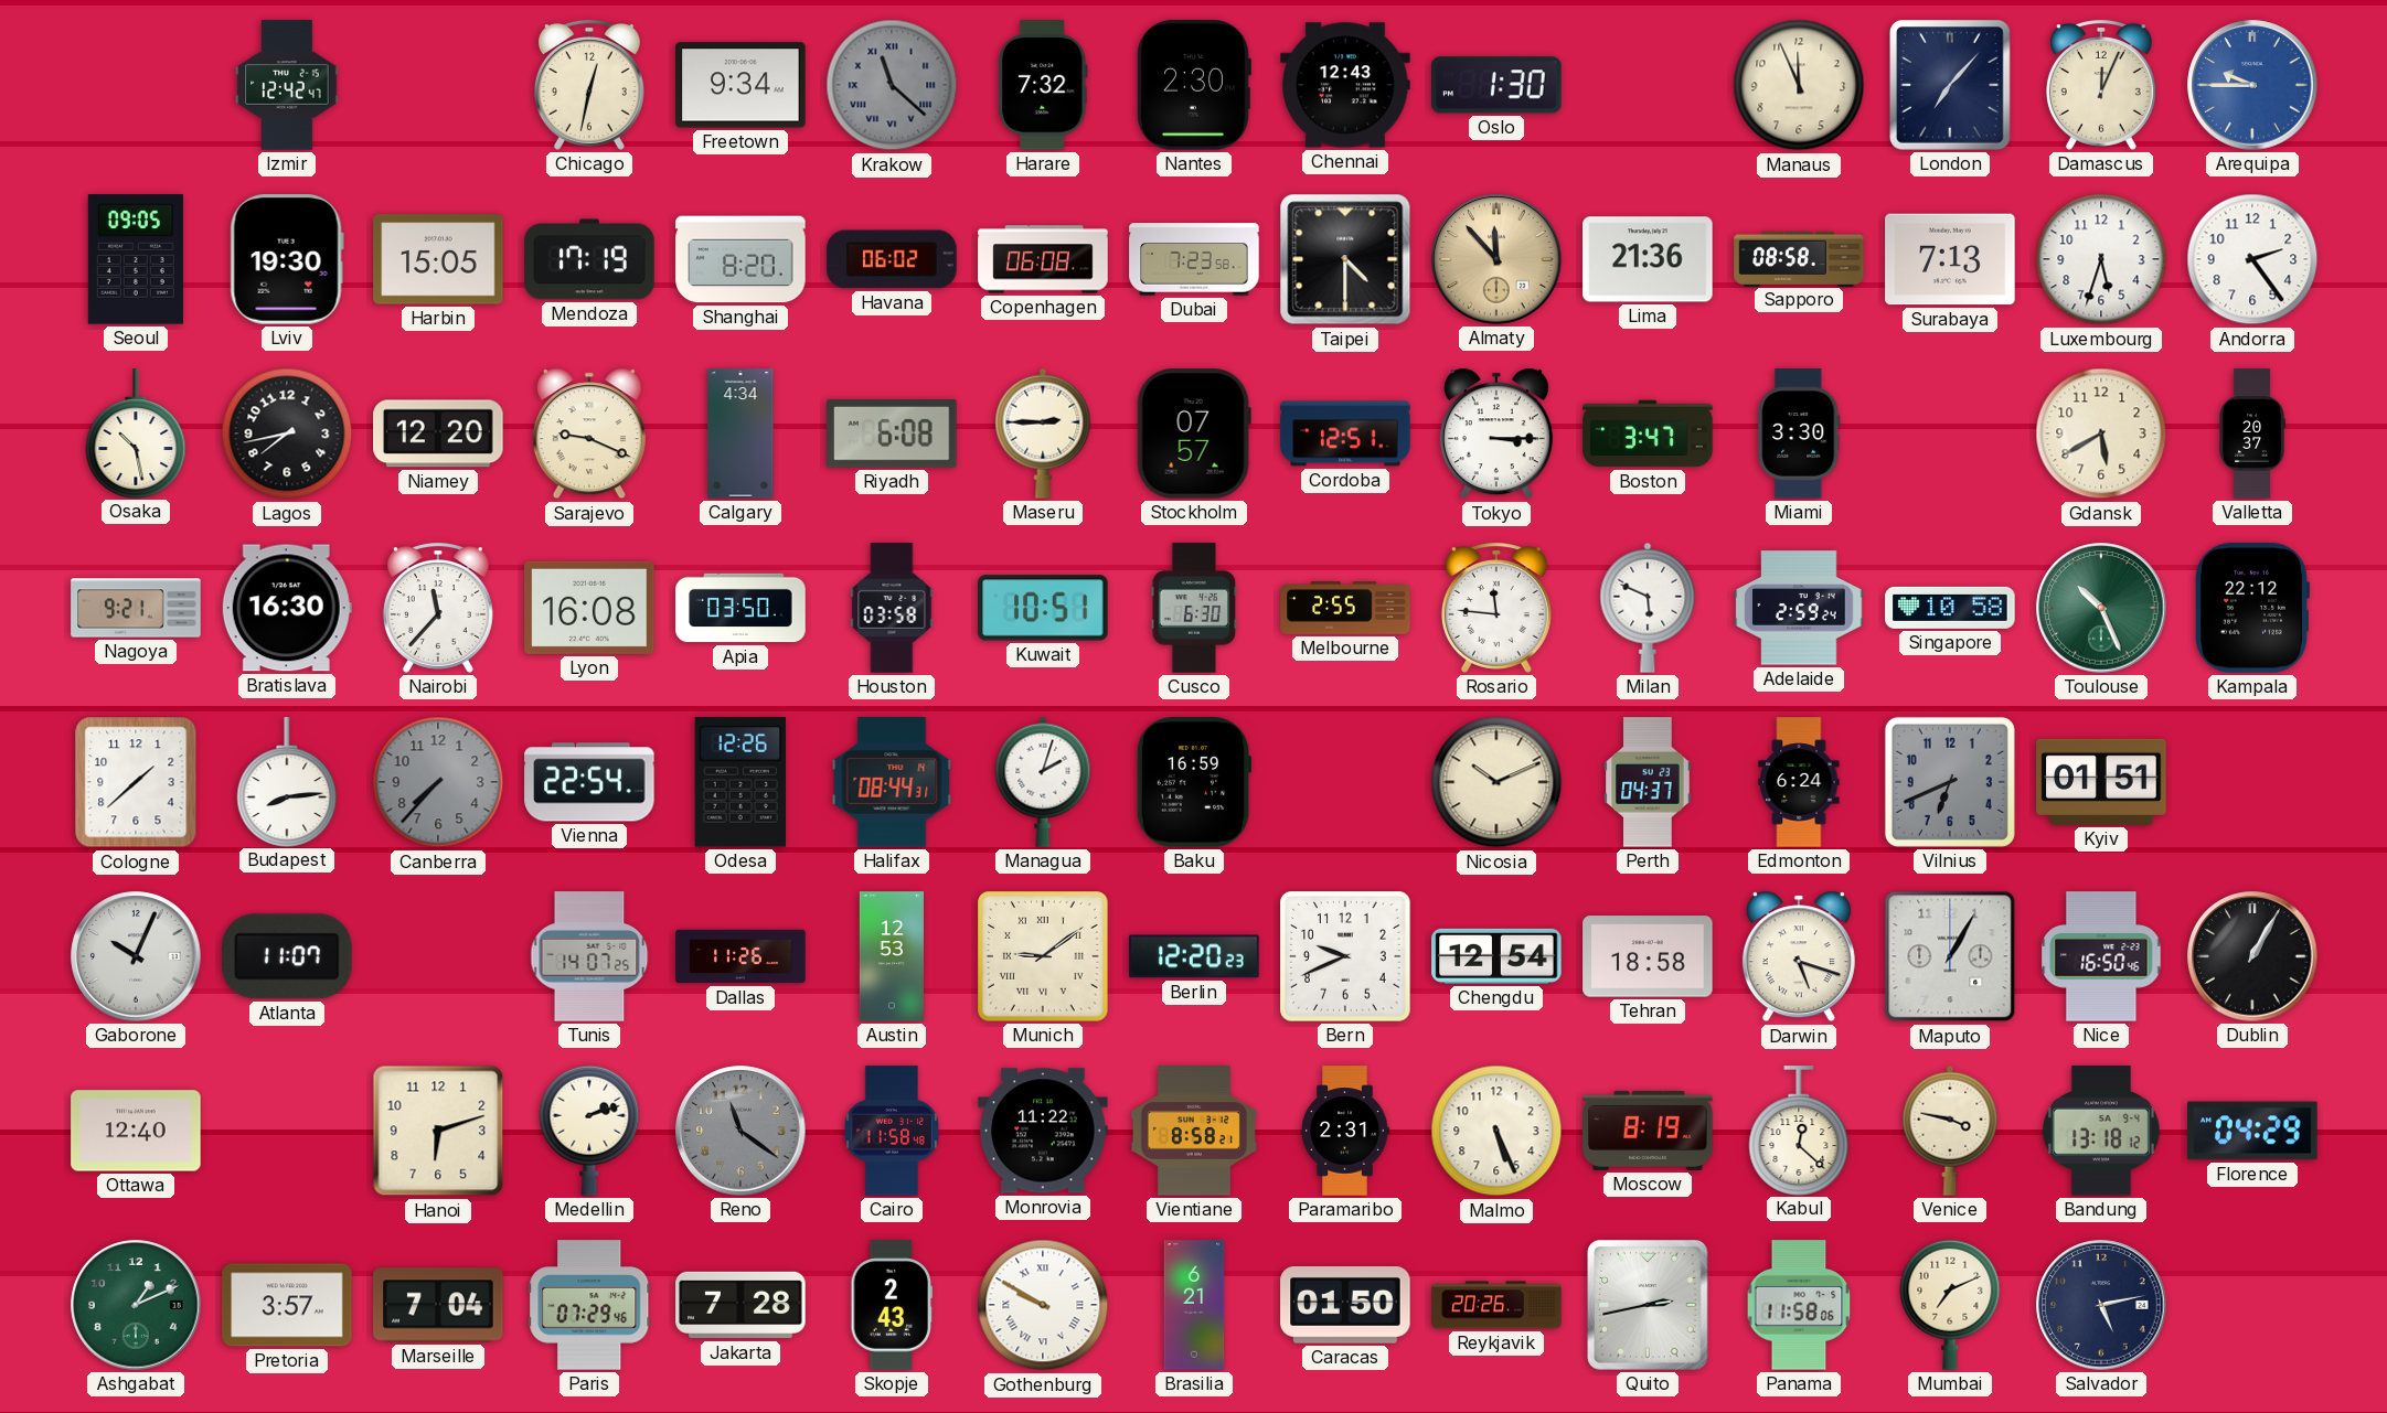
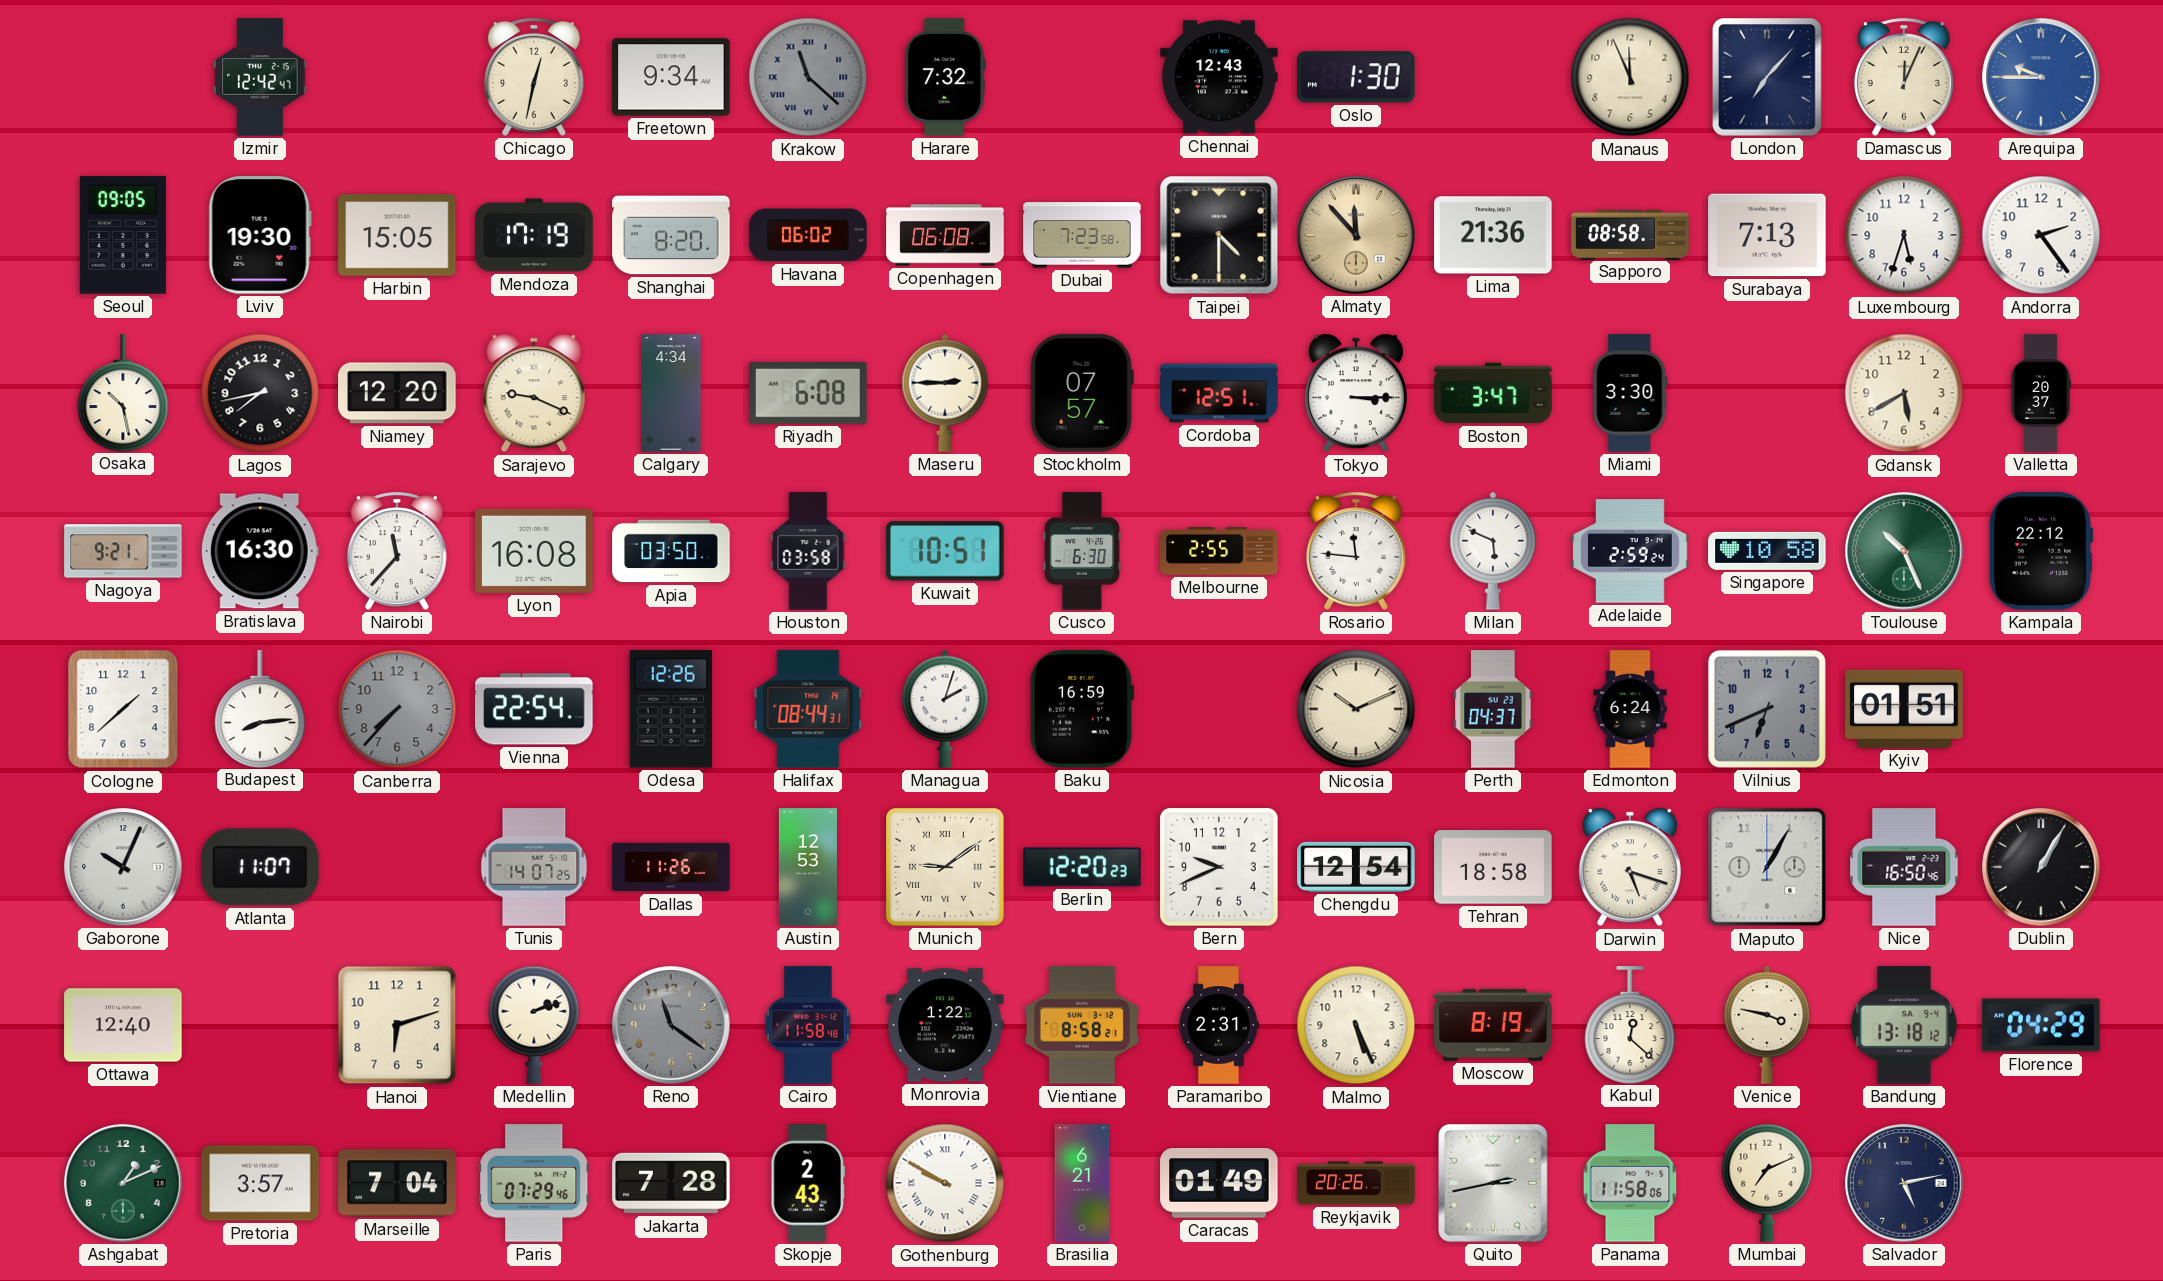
Nantes: 2:30 -> none
Monrovia: 11:22 -> 1:22
Caracas: 01:50 -> 01:49
